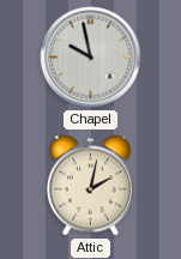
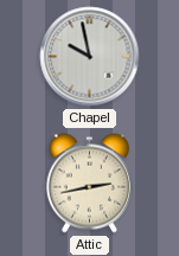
Attic: 2:02 -> 2:43
